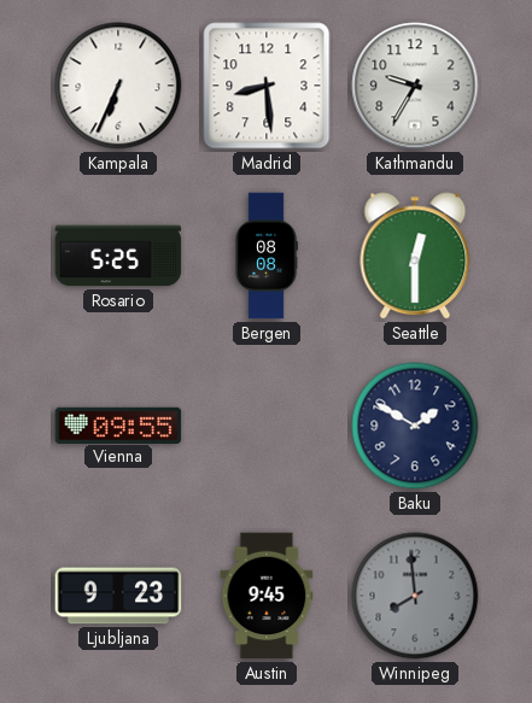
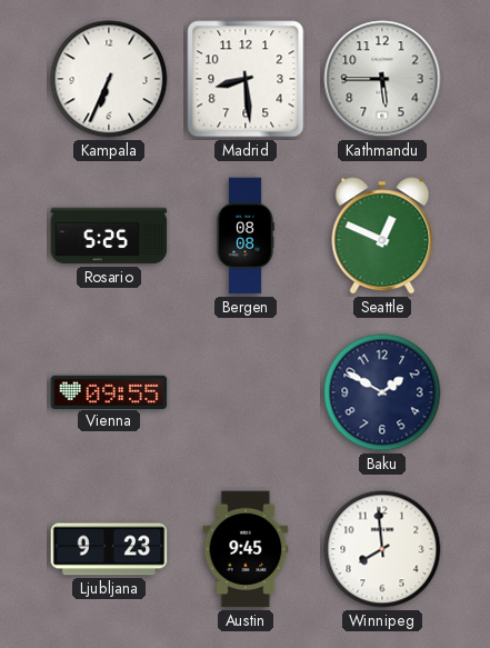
Kathmandu: 9:35 -> 5:45
Seattle: 12:30 -> 12:49
Winnipeg dial: grey -> white
